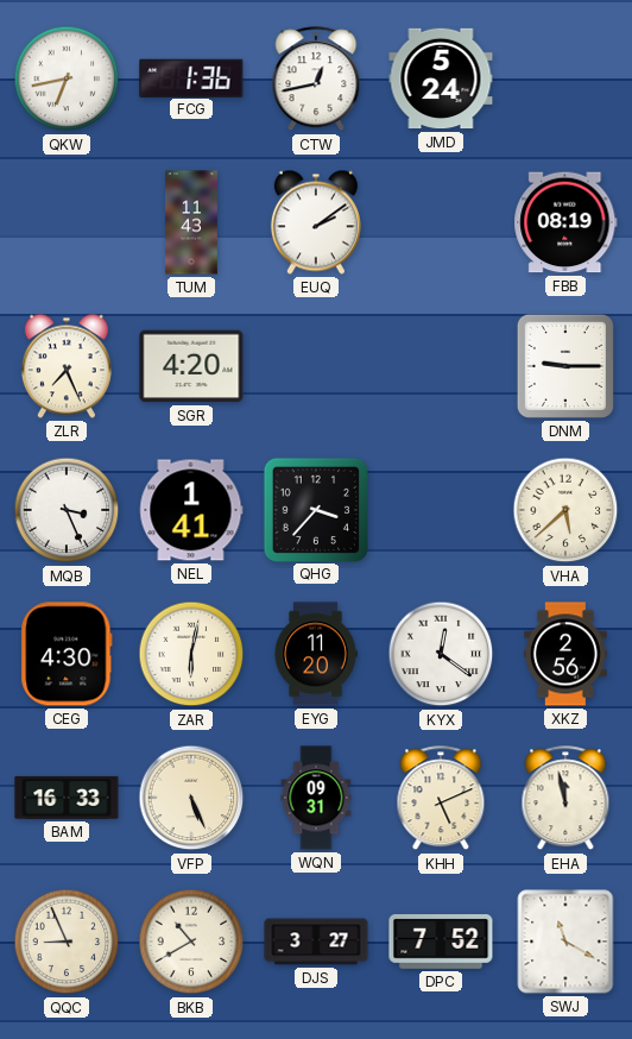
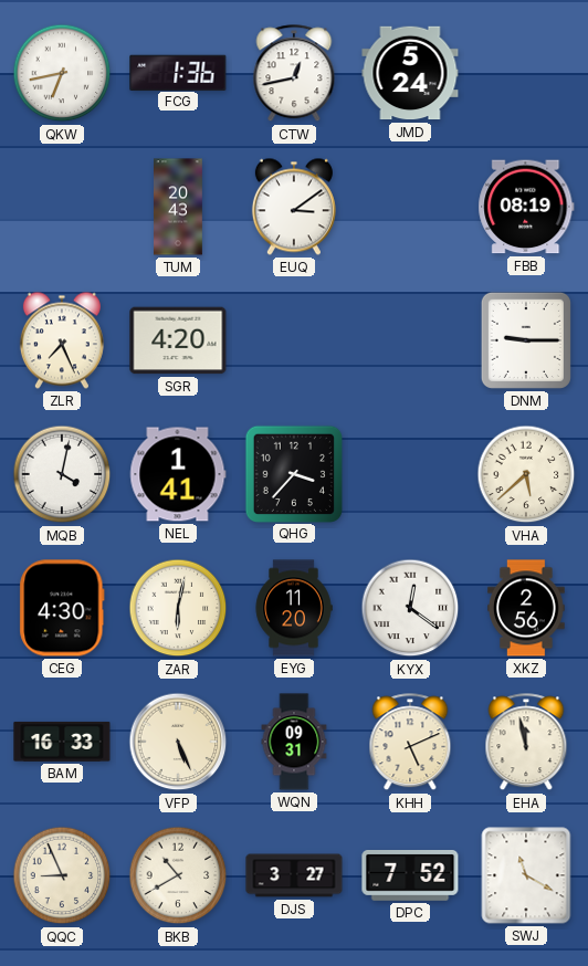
TUM: 11:43 -> 20:43
EUQ: 2:09 -> 3:09
MQB: 3:26 -> 4:02
